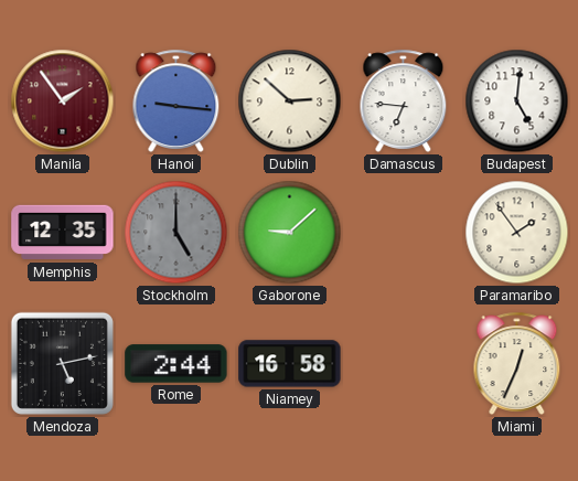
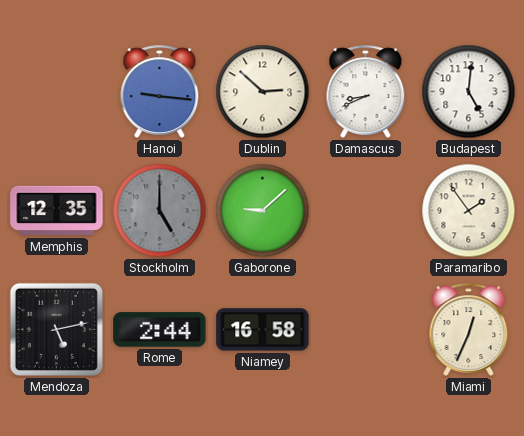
Manila: 1:54 -> none
Damascus: 6:46 -> 8:41
